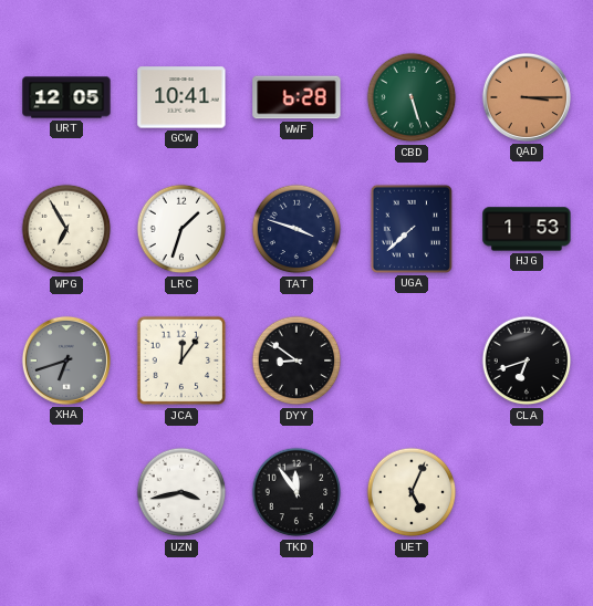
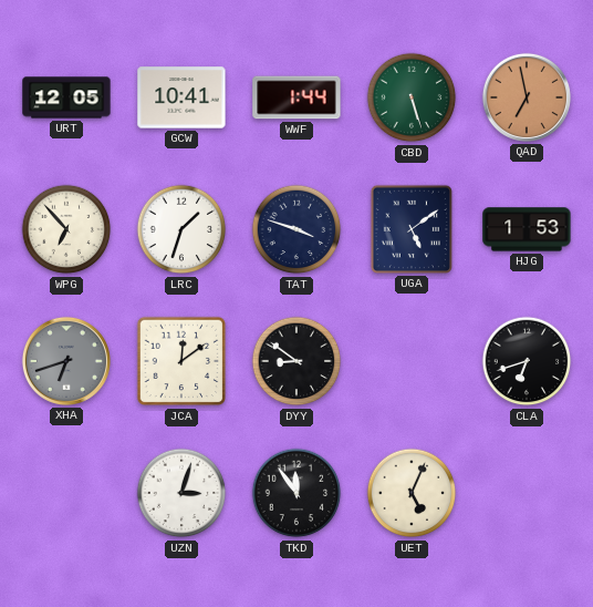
WWF: 6:28 -> 1:44
QAD: 3:15 -> 6:58
WPG: 6:55 -> 6:53
UGA: 7:38 -> 5:09
JCA: 12:06 -> 12:09
UZN: 3:43 -> 3:03
